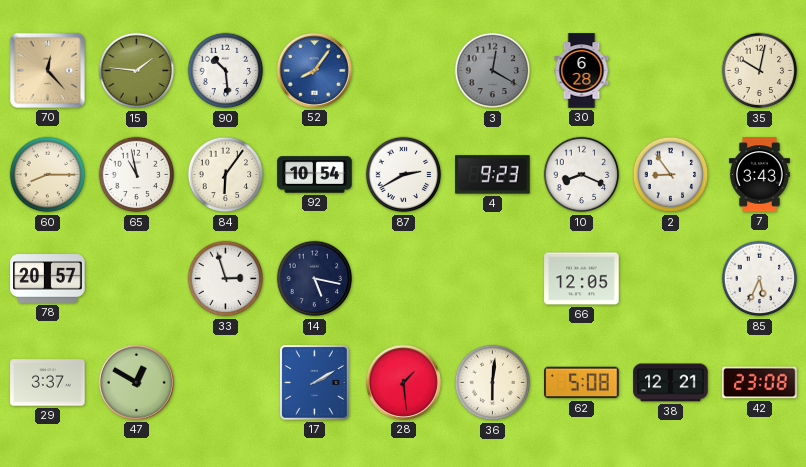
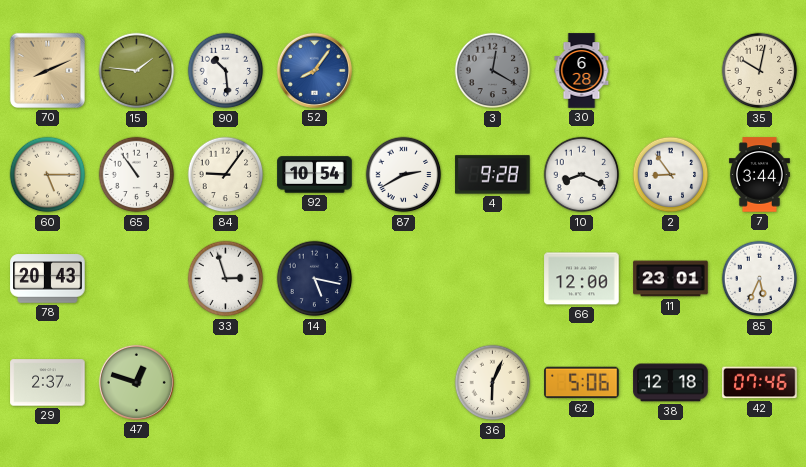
70: 12:23 -> 8:11
60: 8:15 -> 5:15
65: 10:58 -> 10:54
84: 6:06 -> 9:06
4: 9:23 -> 9:28
7: 3:43 -> 3:44
78: 20:57 -> 20:43
66: 12:05 -> 12:00
11: none -> 23:01
29: 3:37 -> 2:37
47: 12:50 -> 12:48
17: 2:10 -> none
28: 1:29 -> none
36: 6:01 -> 6:04
62: 5:08 -> 5:06
38: 12:21 -> 12:18
42: 23:08 -> 07:46
